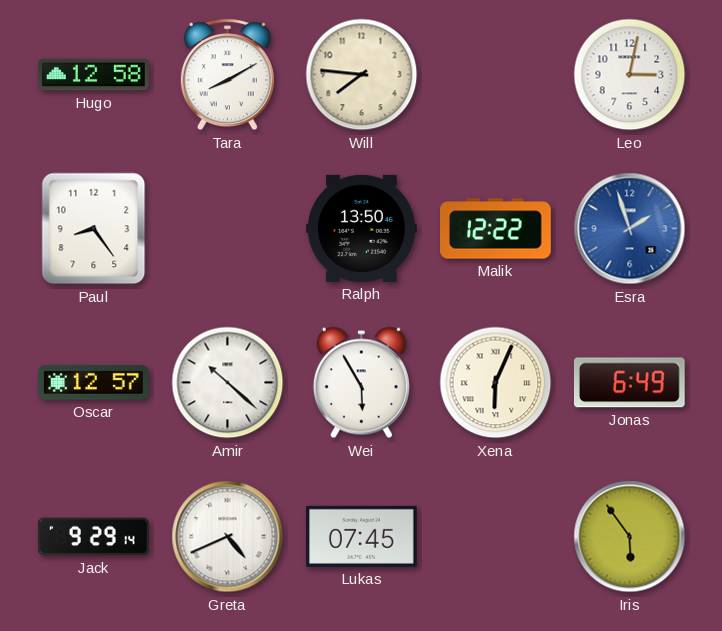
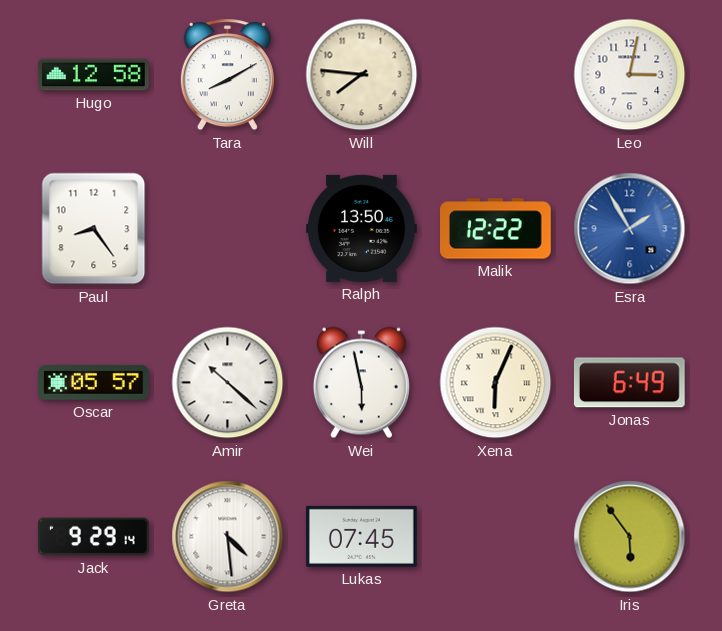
Esra: 1:57 -> 1:55
Oscar: 12:57 -> 05:57
Wei: 5:55 -> 5:58
Greta: 4:41 -> 4:29
